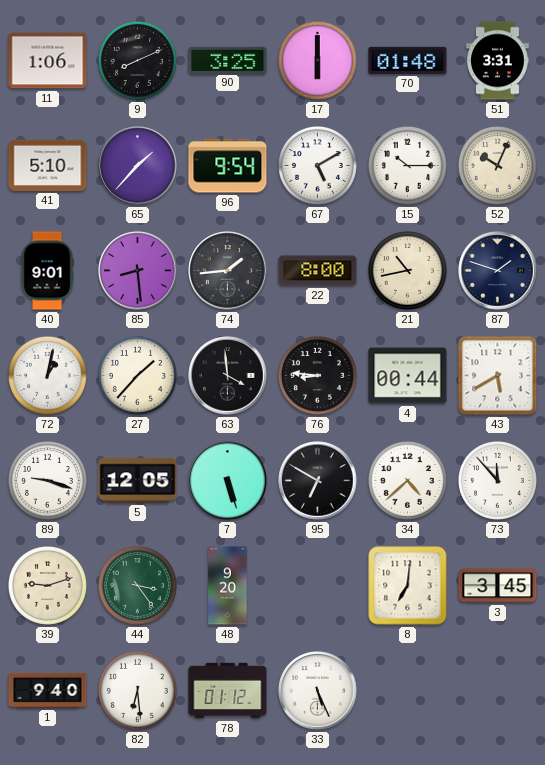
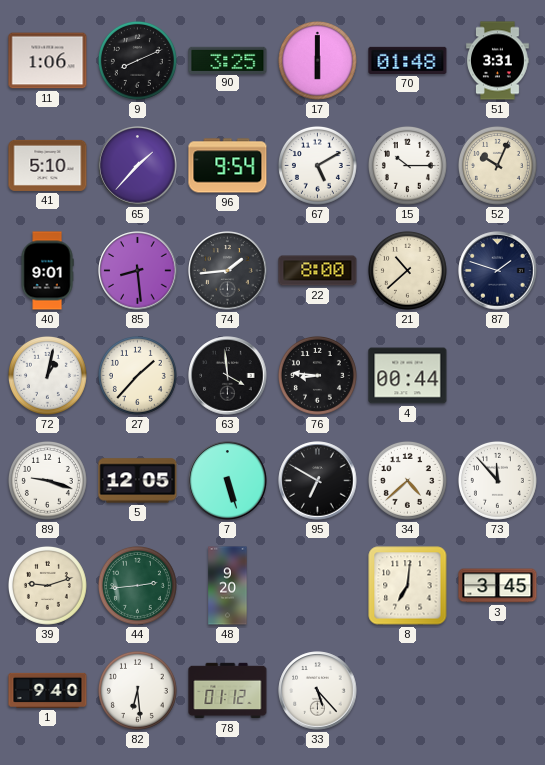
21: 10:43 -> 10:38
43: 5:40 -> none
44: 3:24 -> 2:44
33: 5:26 -> 5:23
